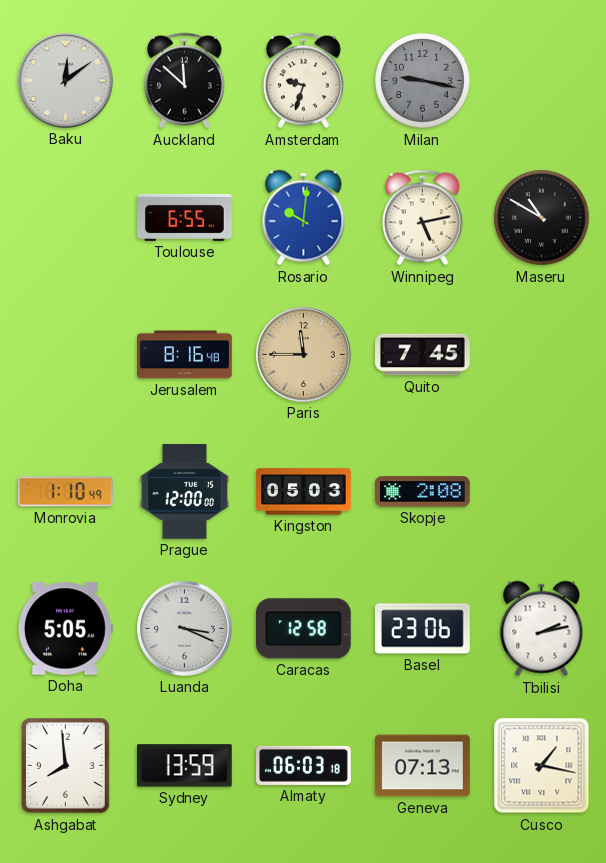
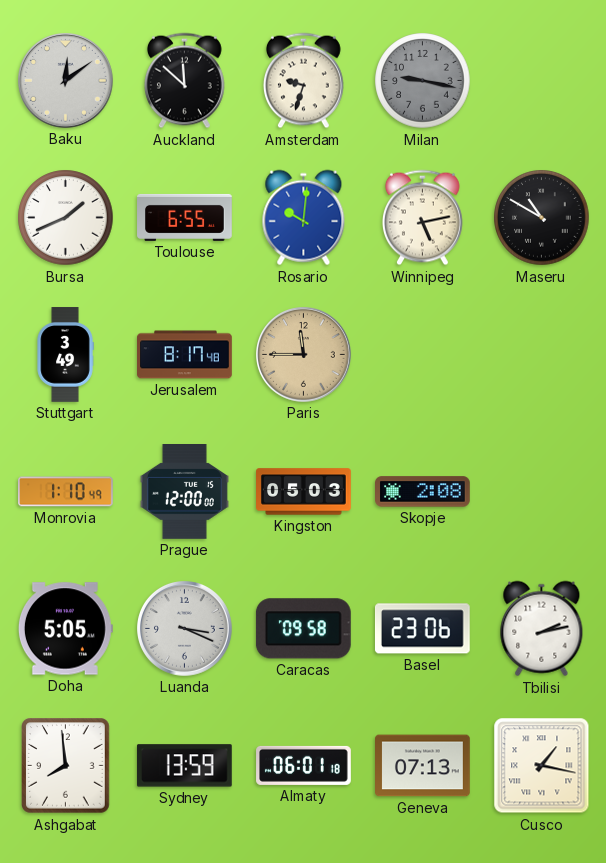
Bursa: none -> 1:41
Stuttgart: none -> 3:49
Jerusalem: 8:16 -> 8:17
Quito: 7:45 -> none
Caracas: 12:58 -> 09:58
Almaty: 06:03 -> 06:01
